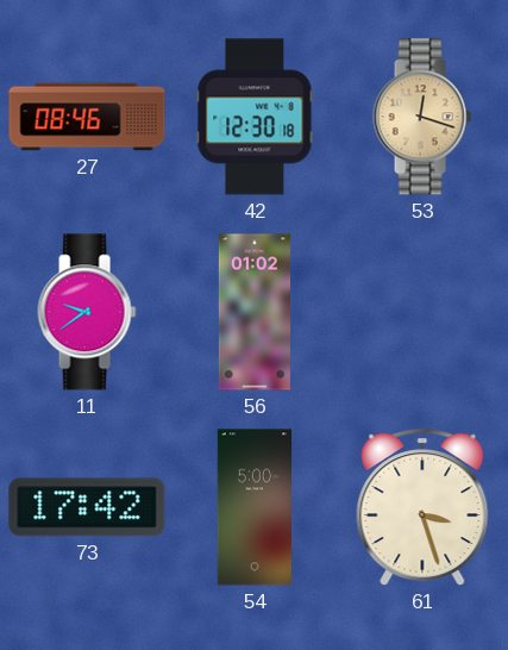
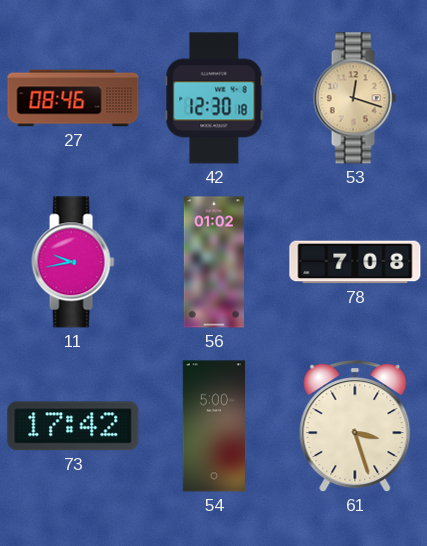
11: 9:39 -> 9:43
78: none -> 7:08
